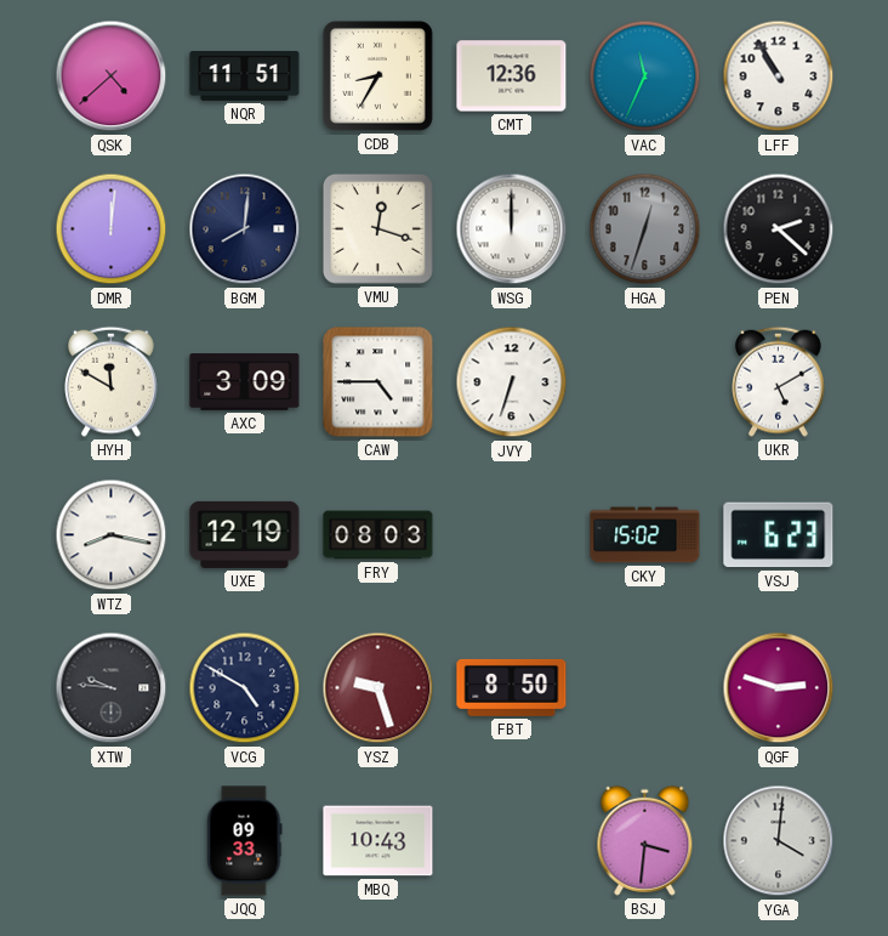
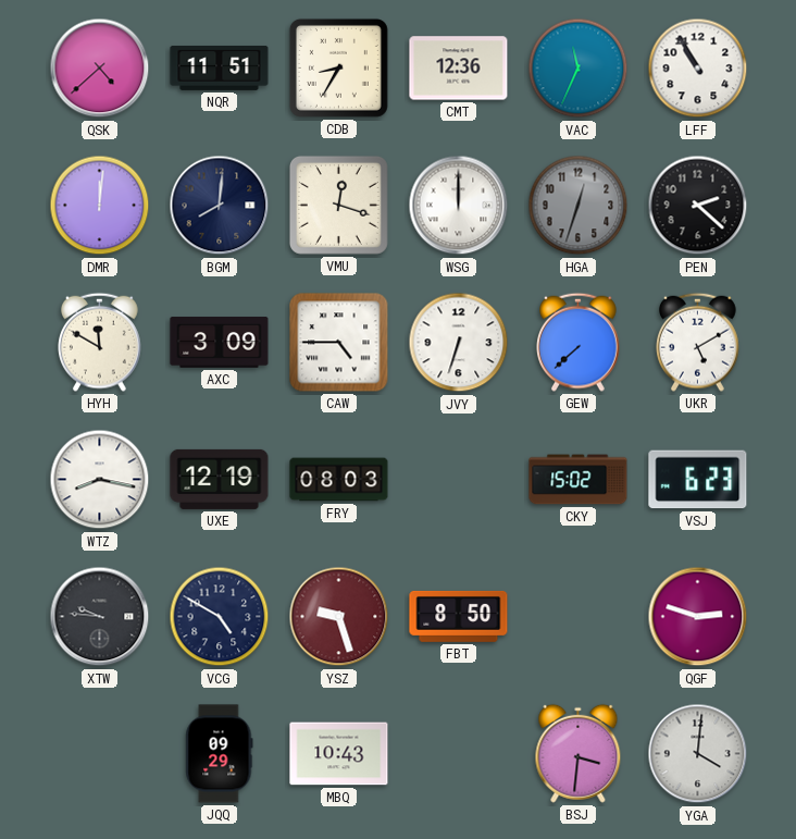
GEW: none -> 7:38
JQQ: 09:33 -> 09:29
